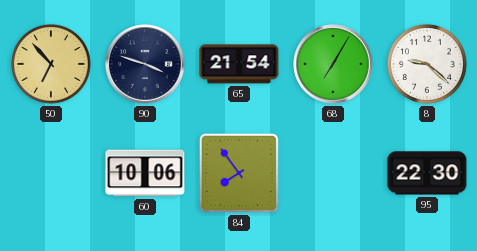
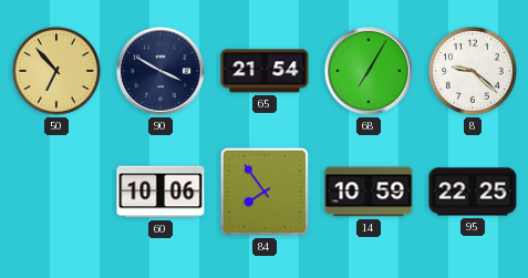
90: 3:48 -> 3:50
14: none -> 10:59
95: 22:30 -> 22:25
